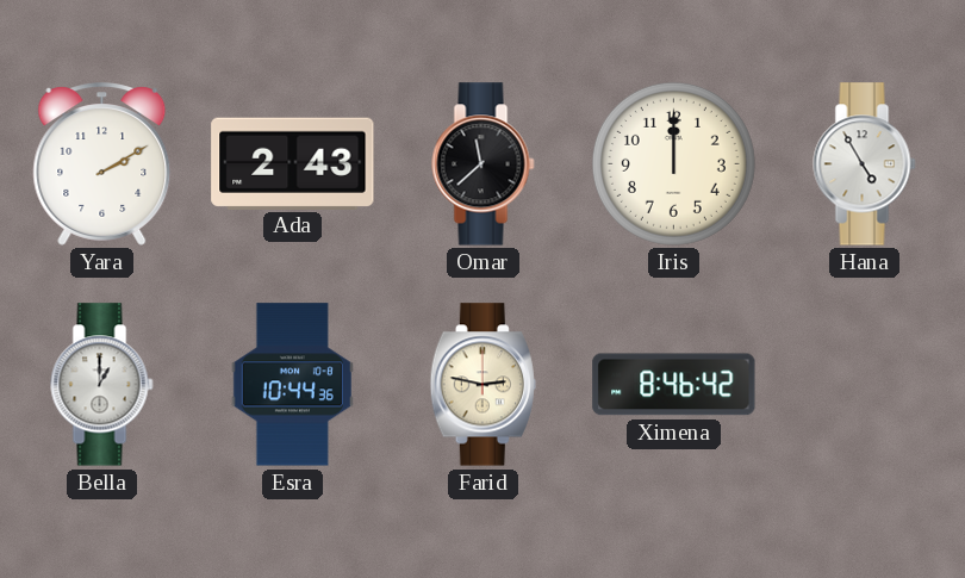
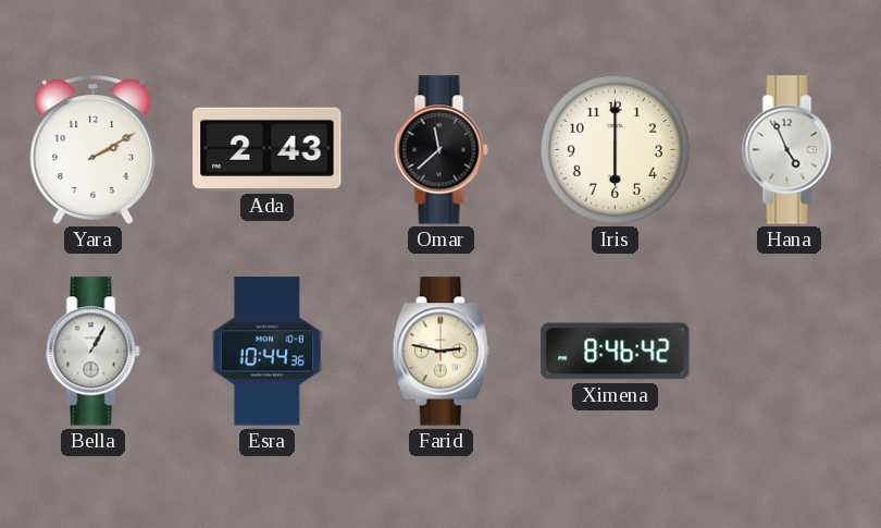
Iris: 12:00 -> 6:00
Hana: 4:55 -> 4:56
Bella: 1:00 -> 1:05
